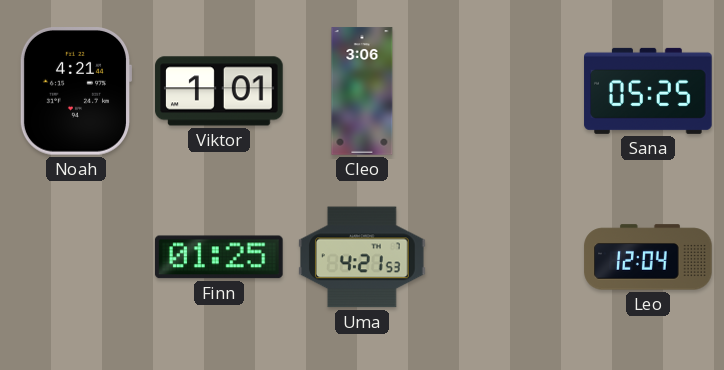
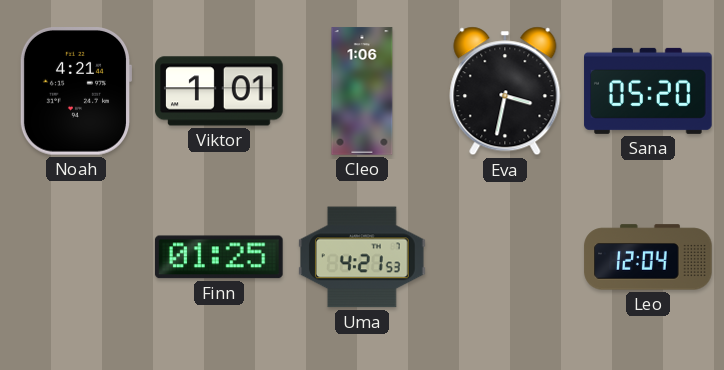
Cleo: 3:06 -> 1:06
Eva: none -> 3:32
Sana: 05:25 -> 05:20
